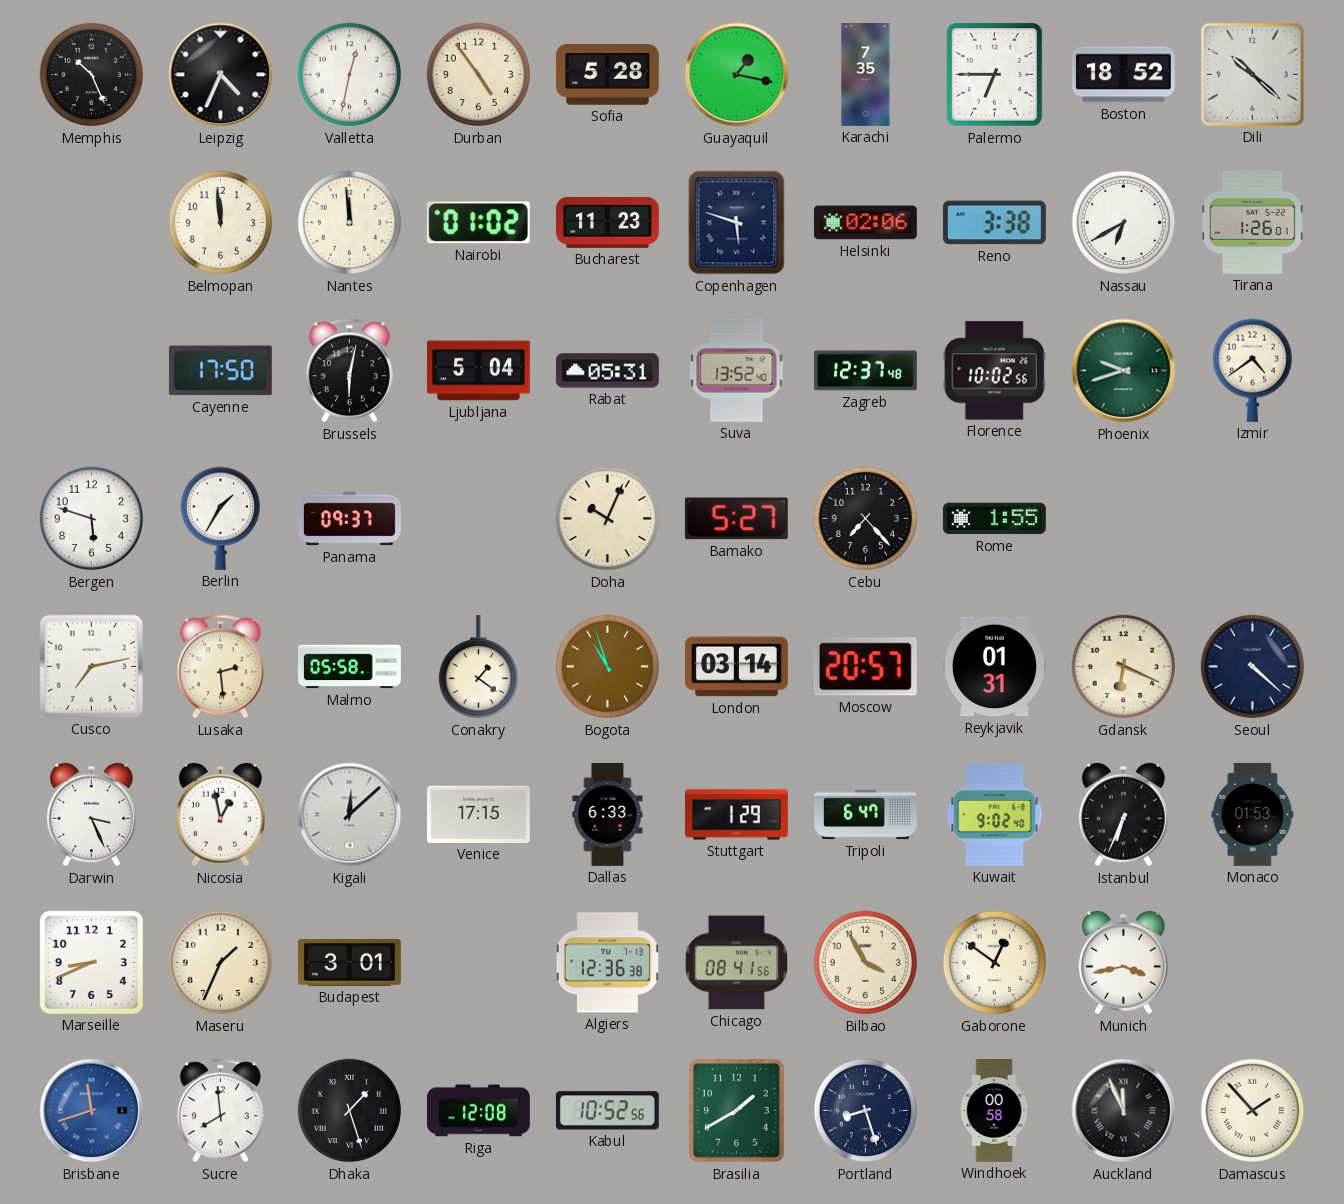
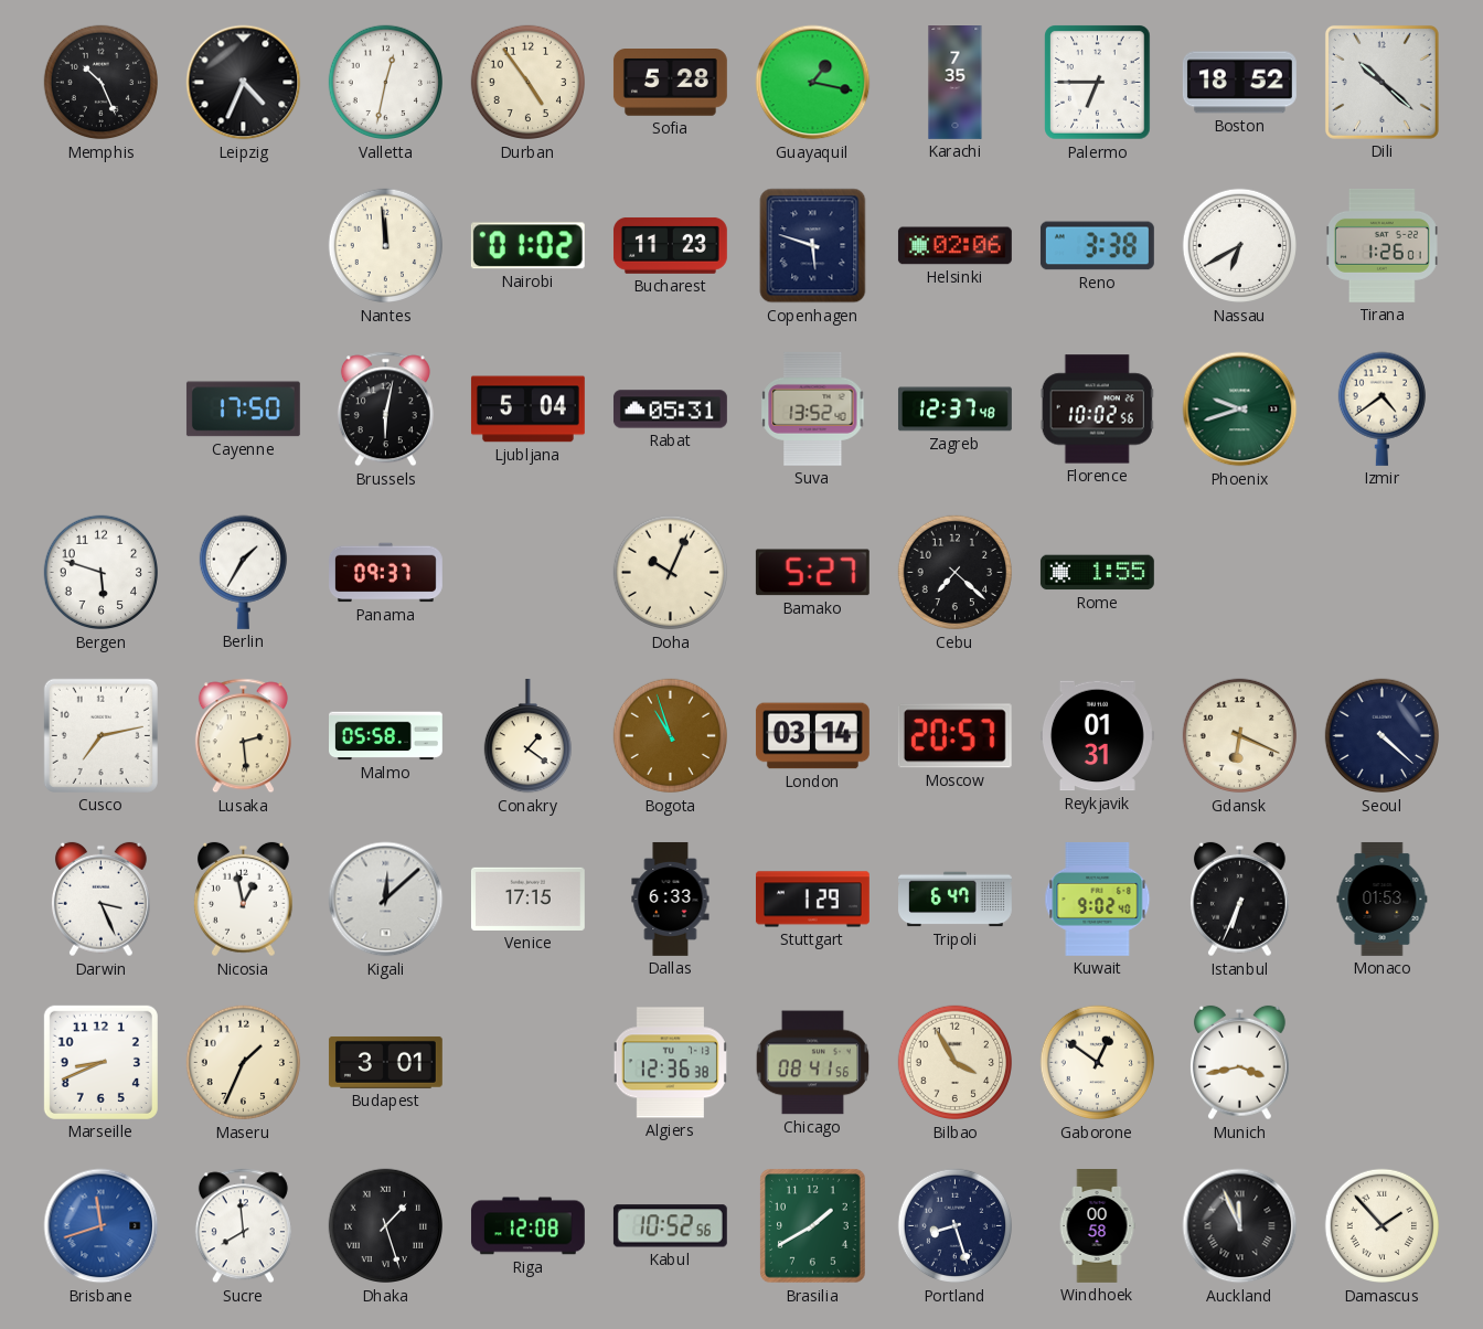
Belmopan: 11:59 -> none
Cebu: 7:23 -> 7:22
